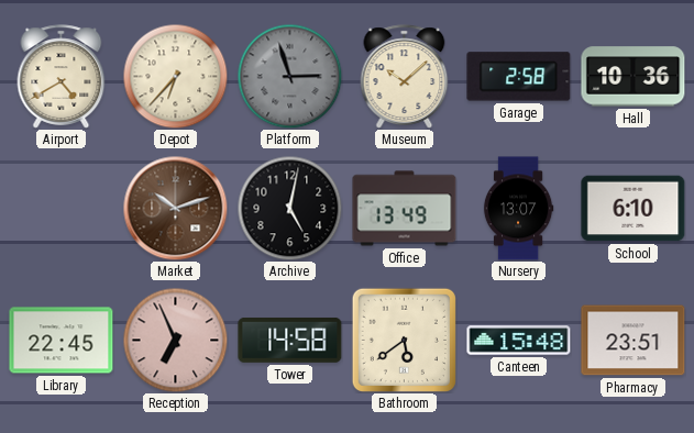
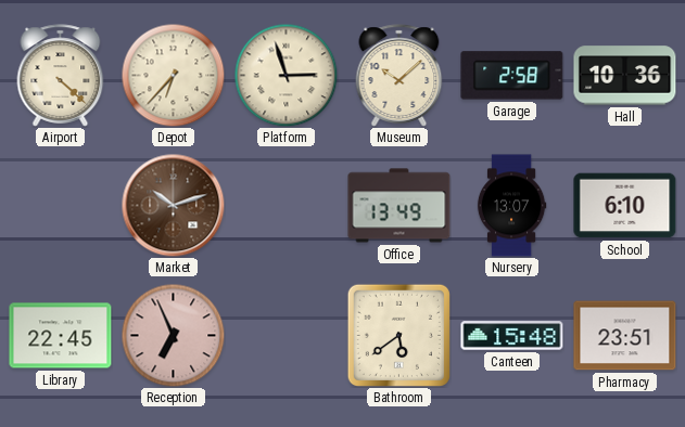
Airport: 4:40 -> 4:22
Platform dial: grey -> cream
Archive: 5:02 -> none
Tower: 14:58 -> none
